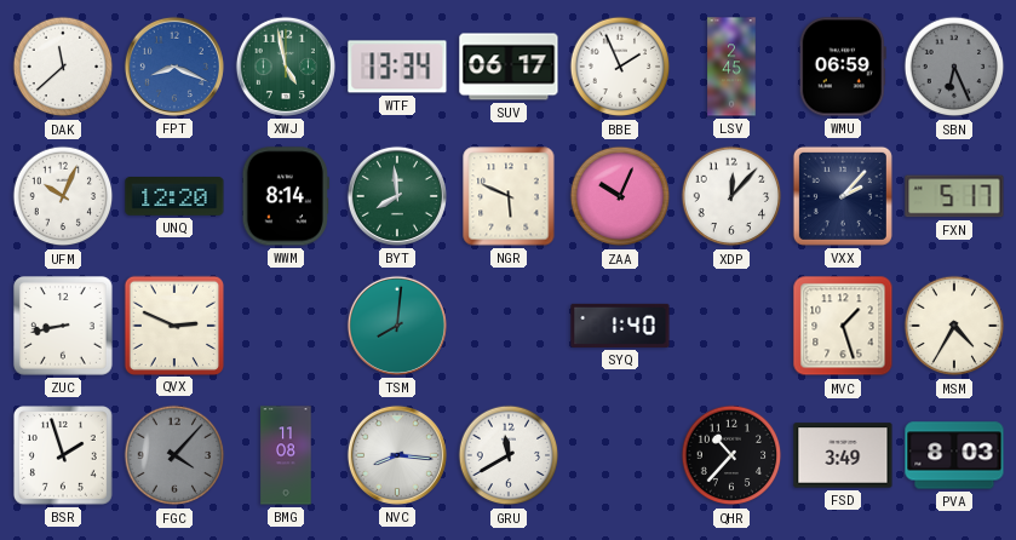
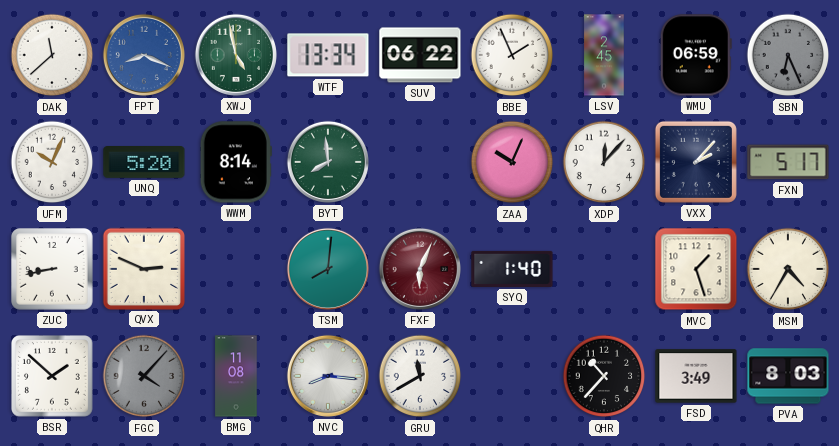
SUV: 06:17 -> 06:22
UNQ: 12:20 -> 5:20
NGR: 5:49 -> none
FXF: none -> 6:04
BSR: 1:57 -> 1:52
